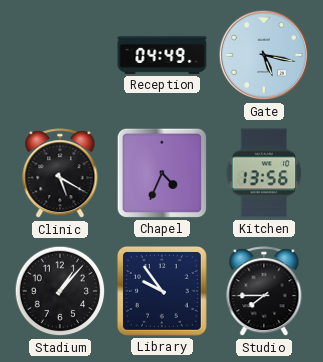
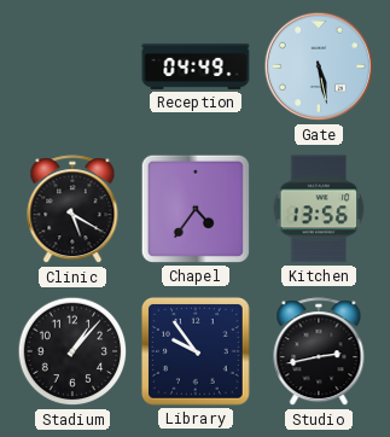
Gate: 5:17 -> 5:28
Chapel: 4:34 -> 4:36
Studio: 7:45 -> 2:43
